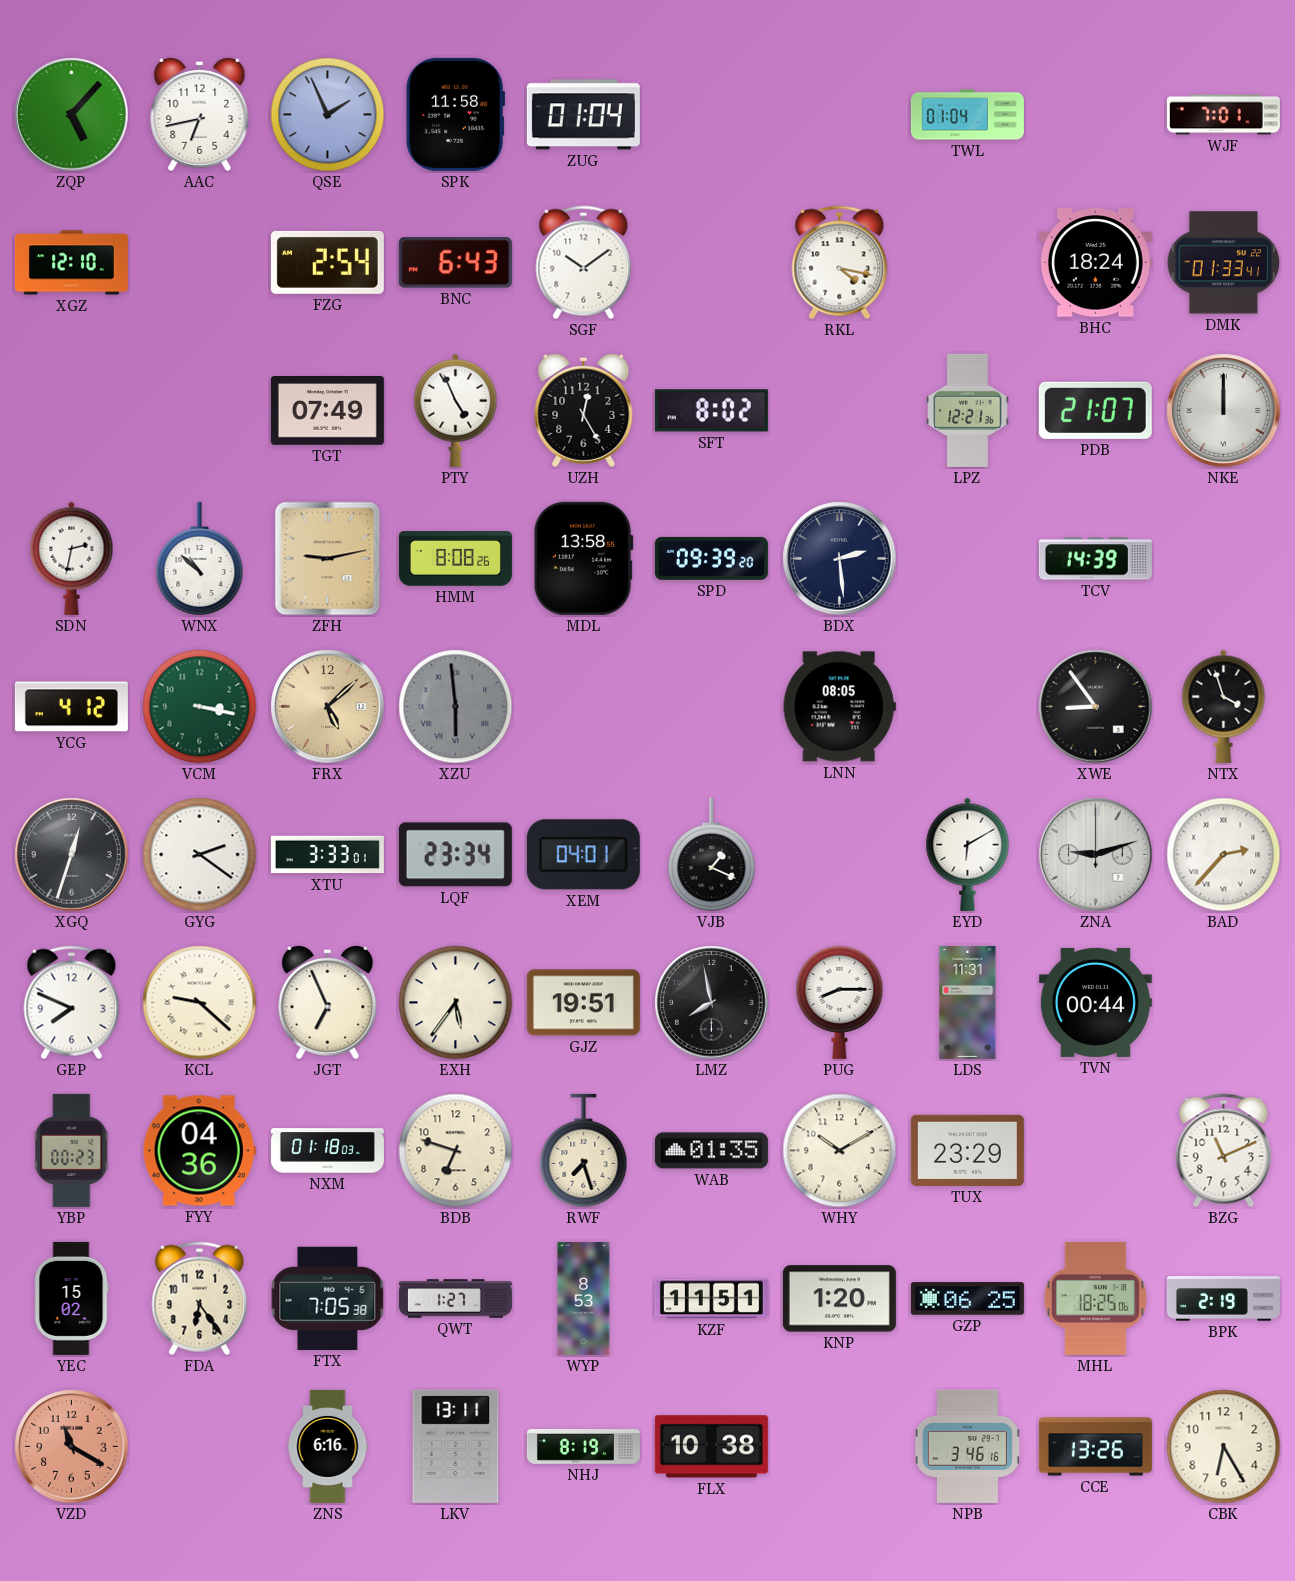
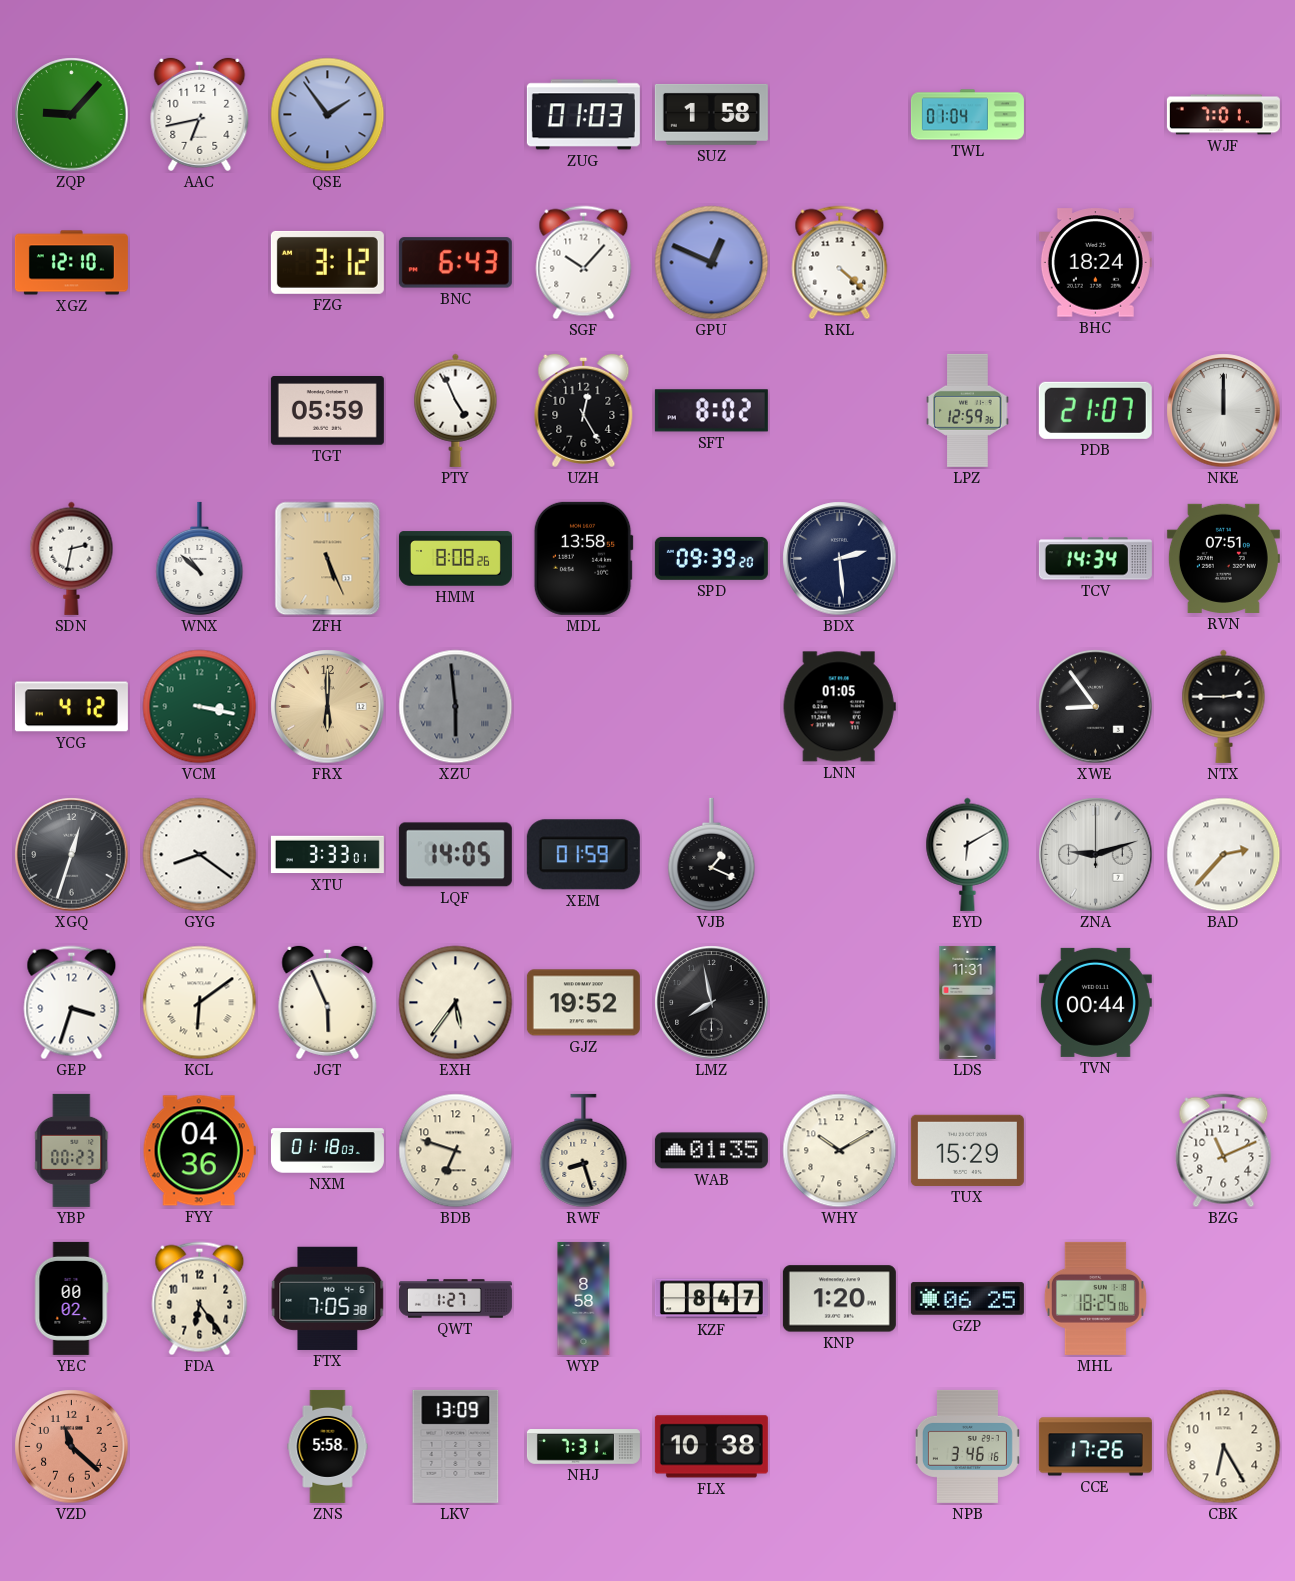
ZQP: 5:07 -> 9:07
QSE: 1:56 -> 1:54
SPK: 11:58 -> none
ZUG: 01:04 -> 01:03
SUZ: none -> 1:58
FZG: 2:54 -> 3:12
SGF: 10:09 -> 10:07
GPU: none -> 12:49
RKL: 4:17 -> 4:22
DMK: 01:33 -> none
TGT: 07:49 -> 05:59
LPZ: 12:21 -> 12:59
ZFH: 9:13 -> 5:26
TCV: 14:39 -> 14:34
RVN: none -> 07:51
FRX: 5:08 -> 6:00
LNN: 08:05 -> 01:05
NTX: 3:57 -> 2:45
GYG: 2:21 -> 8:21
LQF: 23:34 -> 14:05
XEM: 04:01 -> 01:59
GEP: 7:49 -> 3:33
KCL: 9:22 -> 6:09
JGT: 6:56 -> 5:56
GJZ: 19:51 -> 19:52
PUG: 8:15 -> none
RWF: 7:27 -> 8:27
TUX: 23:29 -> 15:29
YEC: 15:02 -> 00:02
WYP: 8:53 -> 8:58
KZF: 11:51 -> 8:47
BPK: 2:19 -> none
VZD: 11:20 -> 11:22
ZNS: 6:16 -> 5:58
LKV: 13:11 -> 13:09
NHJ: 8:19 -> 7:31
CCE: 13:26 -> 17:26
